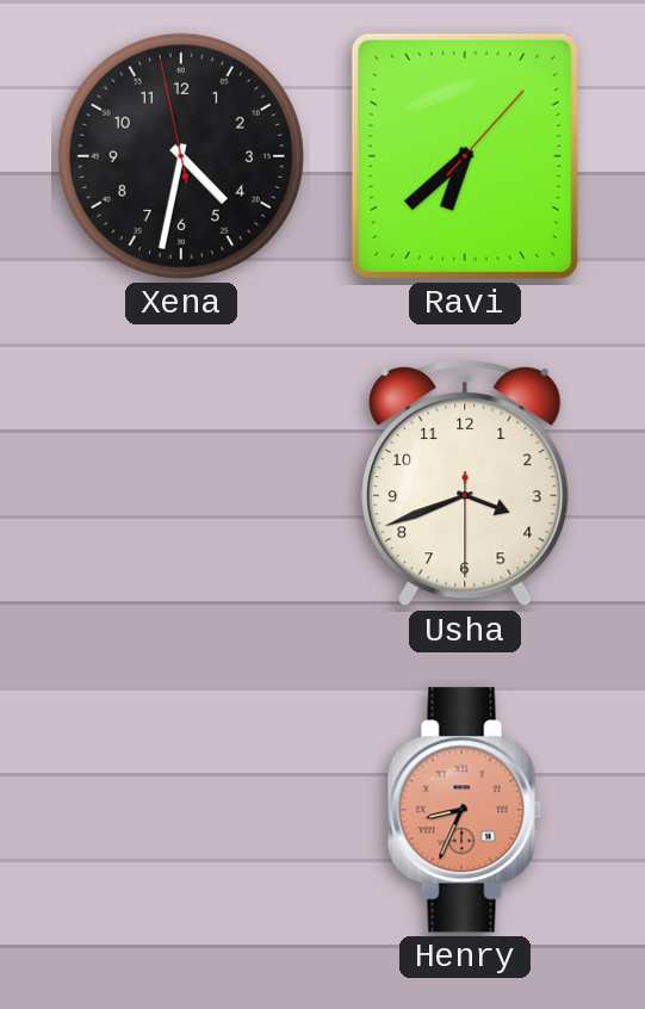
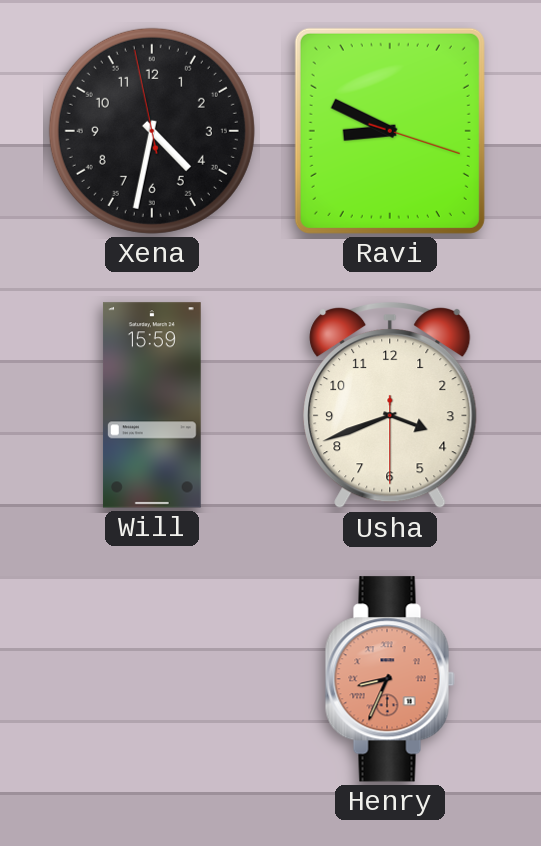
Ravi: 6:38 -> 8:49
Will: none -> 15:59
